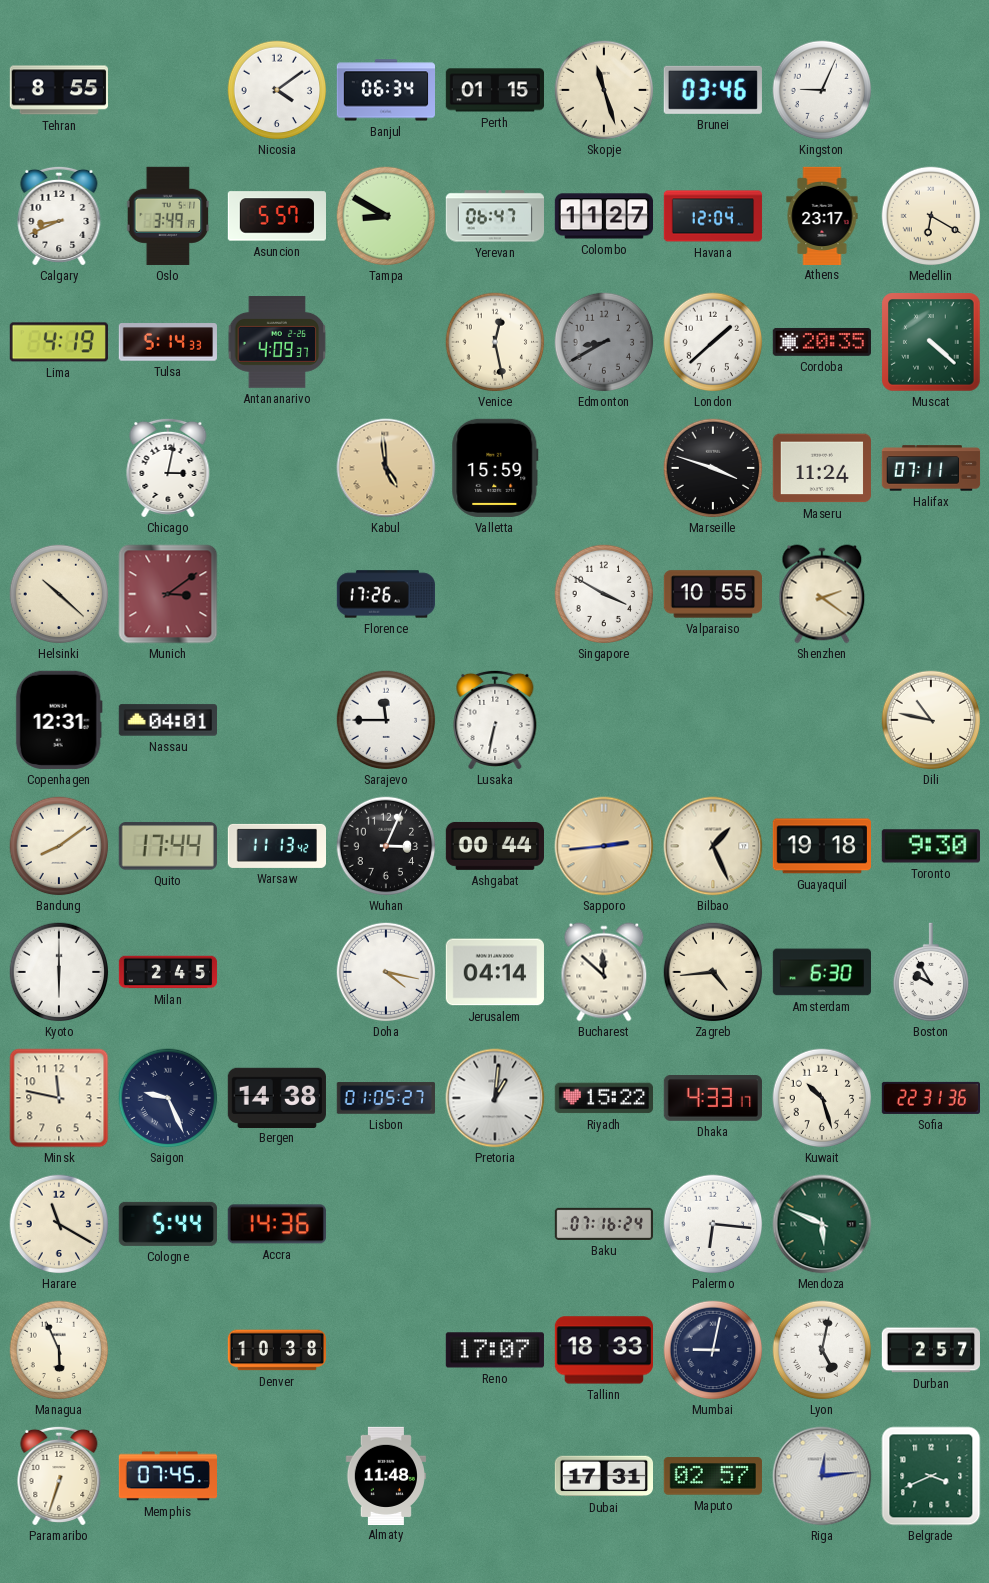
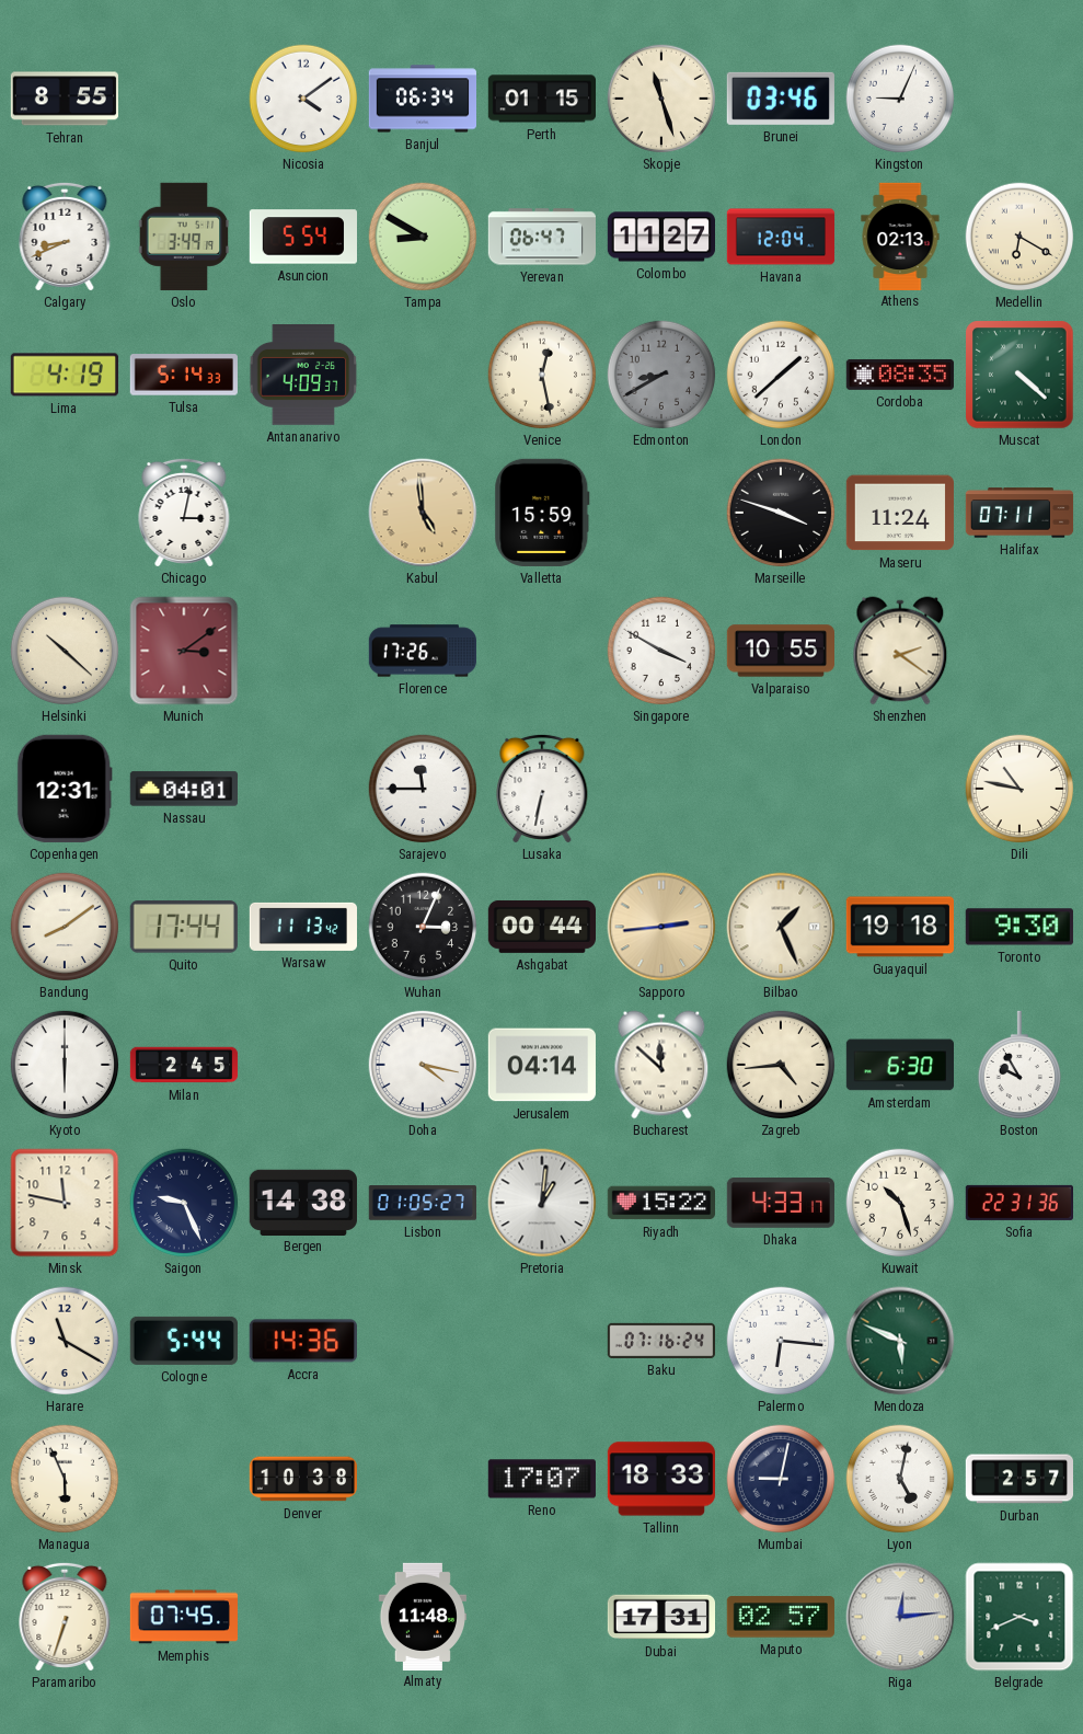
Asuncion: 5:57 -> 5:54
Athens: 23:17 -> 02:13
Cordoba: 20:35 -> 08:35
